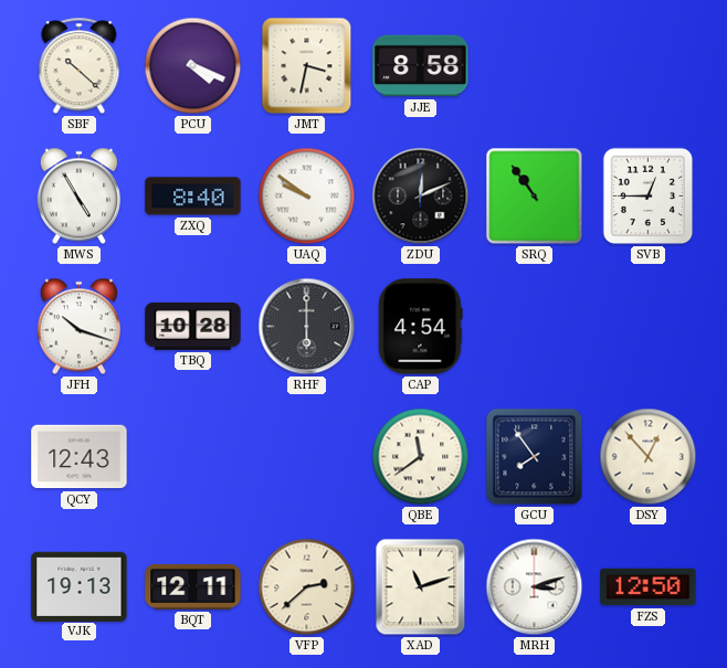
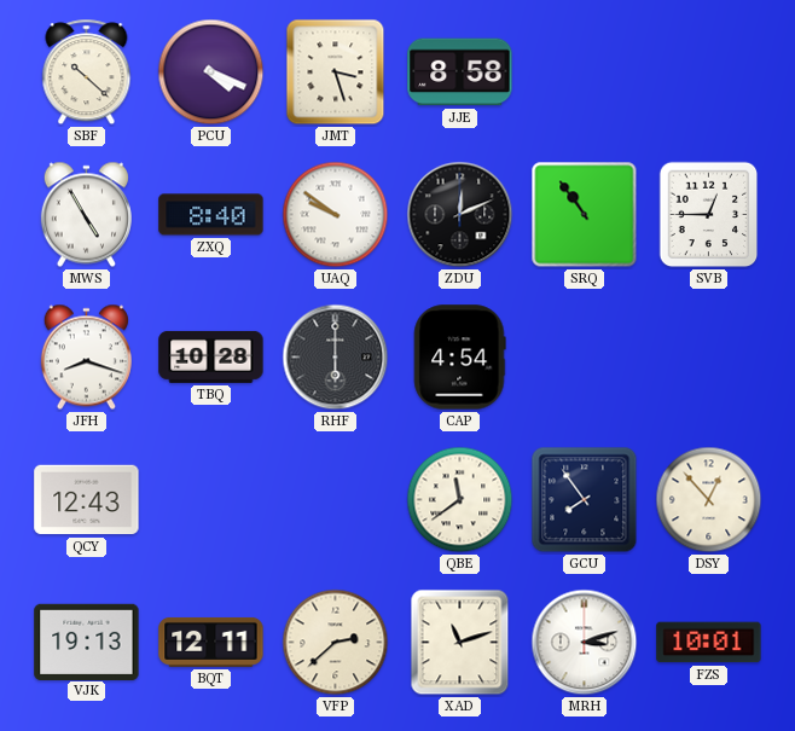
JMT: 3:32 -> 3:27
JFH: 10:18 -> 8:18
FZS: 12:50 -> 10:01
